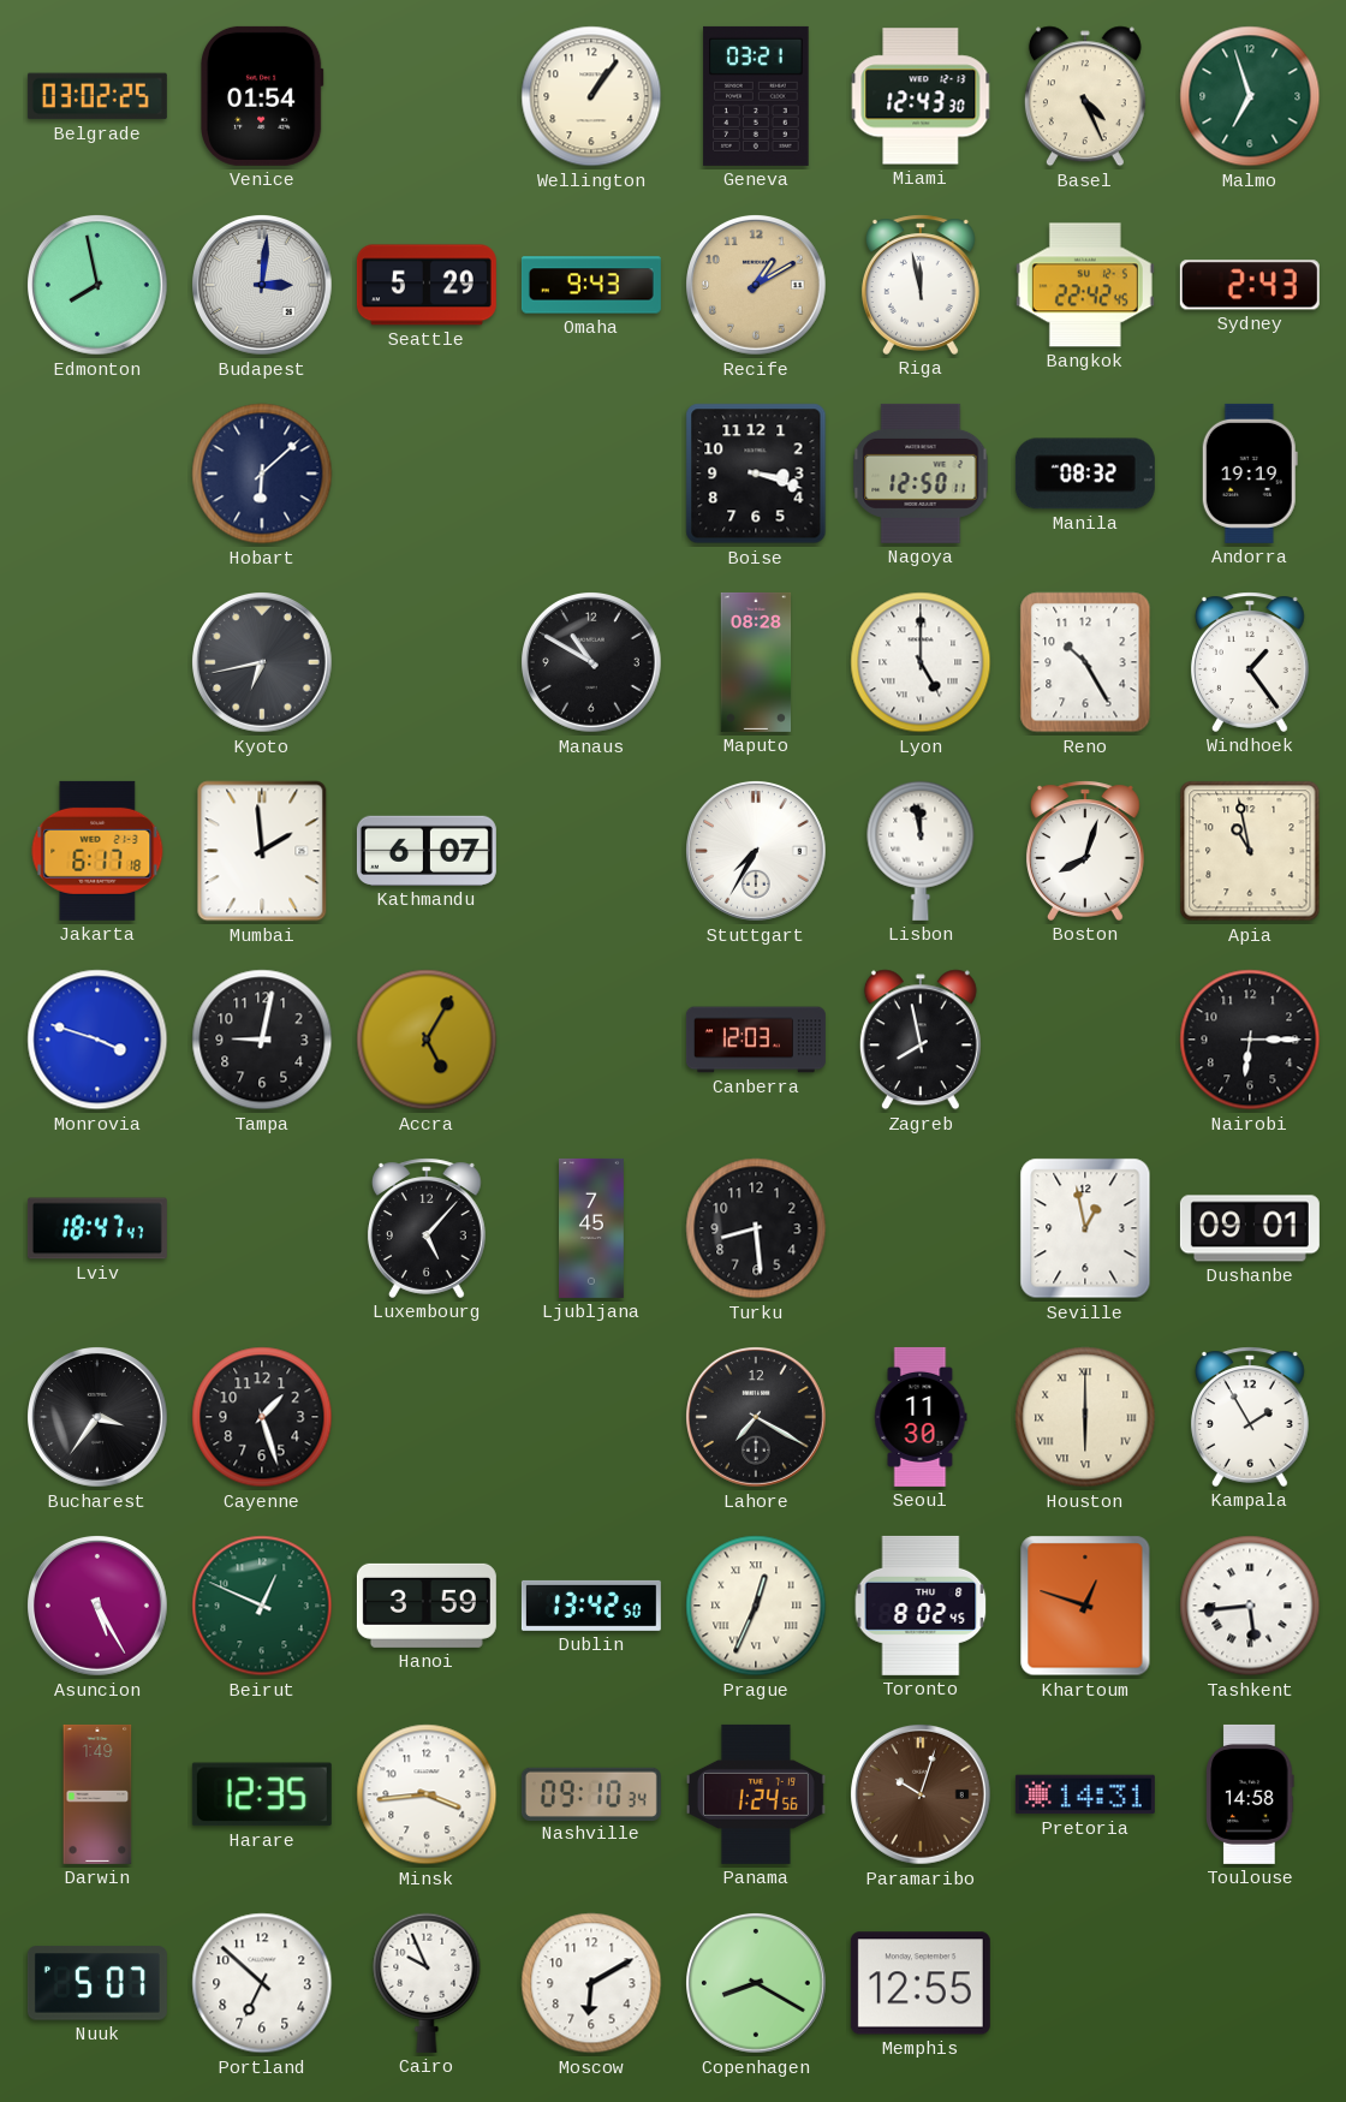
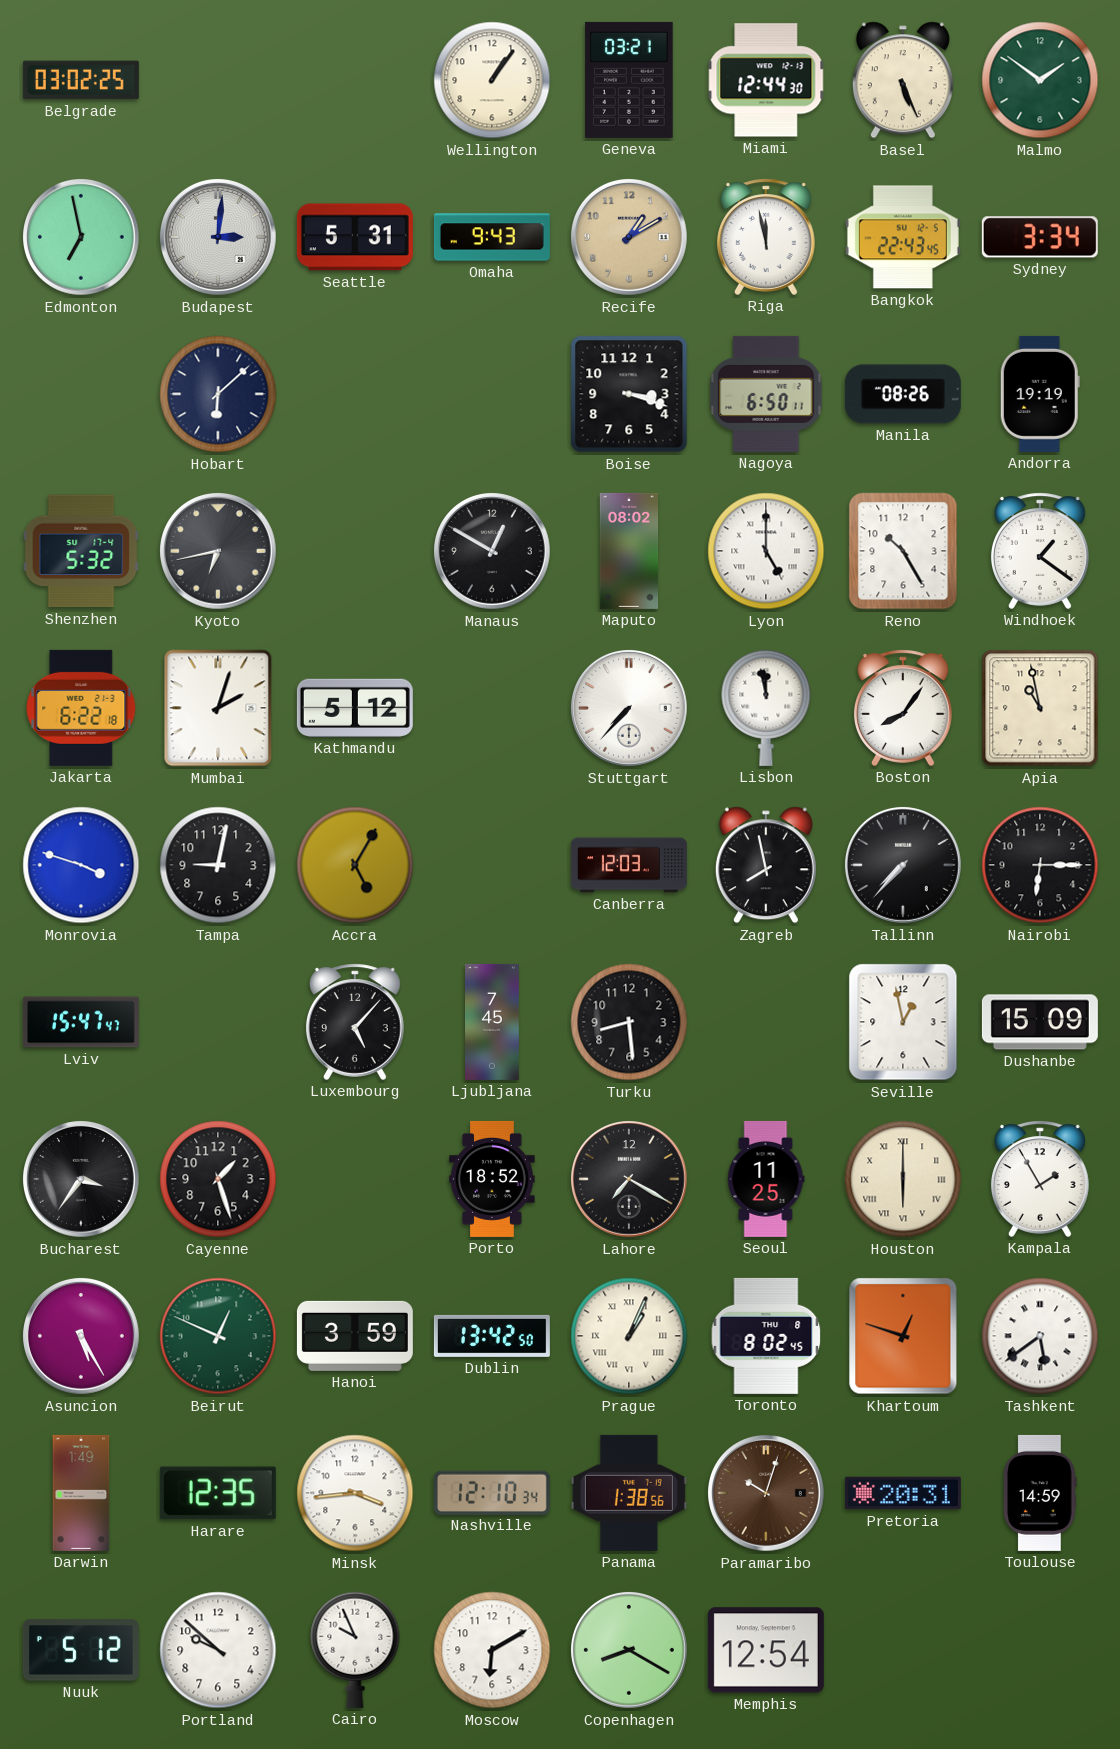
Venice: 01:54 -> none
Miami: 12:43 -> 12:44
Basel: 4:26 -> 5:26
Malmo: 6:57 -> 1:51
Edmonton: 7:58 -> 6:58
Seattle: 5:29 -> 5:31
Bangkok: 22:42 -> 22:43
Sydney: 2:43 -> 3:34
Nagoya: 12:50 -> 6:50
Manila: 08:32 -> 08:26
Shenzhen: none -> 5:32
Manaus: 10:50 -> 12:50
Maputo: 08:28 -> 08:02
Windhoek: 1:24 -> 1:21
Jakarta: 6:17 -> 6:22
Mumbai: 1:59 -> 2:03
Kathmandu: 6:07 -> 5:12
Stuttgart: 7:35 -> 7:37
Boston: 8:03 -> 8:06
Tallinn: none -> 7:37
Lviv: 18:47 -> 15:47
Dushanbe: 09:01 -> 15:09
Porto: none -> 18:52
Seoul: 11:30 -> 11:25
Prague: 12:34 -> 1:04
Tashkent: 5:44 -> 5:39
Nashville: 09:10 -> 12:10
Panama: 1:24 -> 1:38
Pretoria: 14:31 -> 20:31
Toulouse: 14:58 -> 14:59
Nuuk: 5:07 -> 5:12
Portland: 6:52 -> 9:52
Memphis: 12:55 -> 12:54
